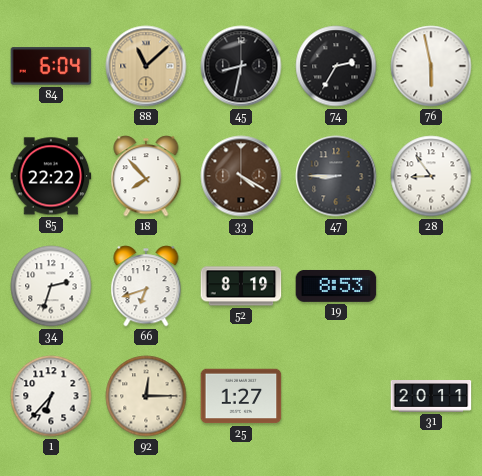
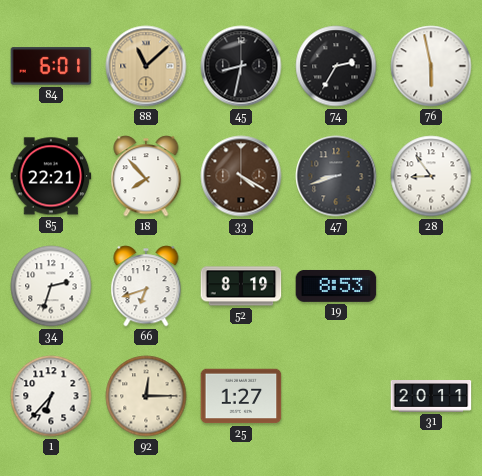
84: 6:04 -> 6:01
85: 22:22 -> 22:21
47: 8:45 -> 8:42
